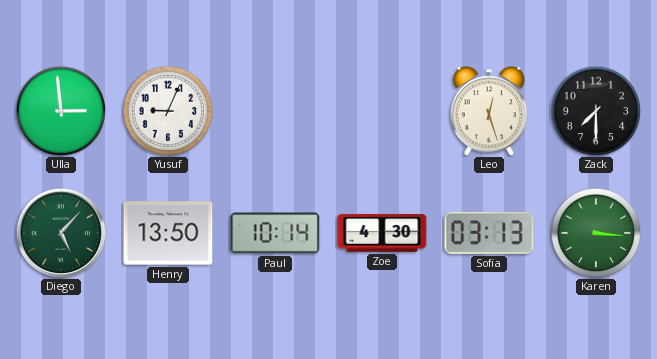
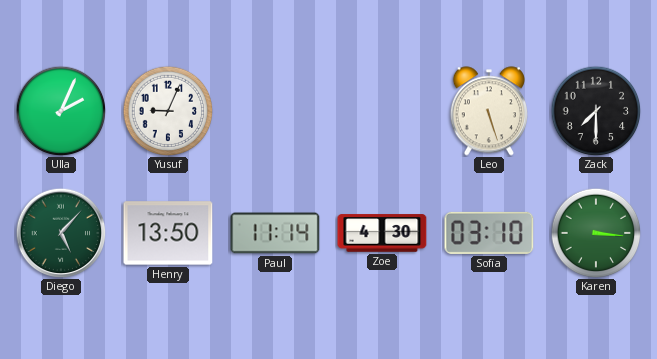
Ulla: 2:59 -> 2:04
Leo: 12:27 -> 5:27
Paul: 10:14 -> 11:14
Sofia: 03:13 -> 03:10
